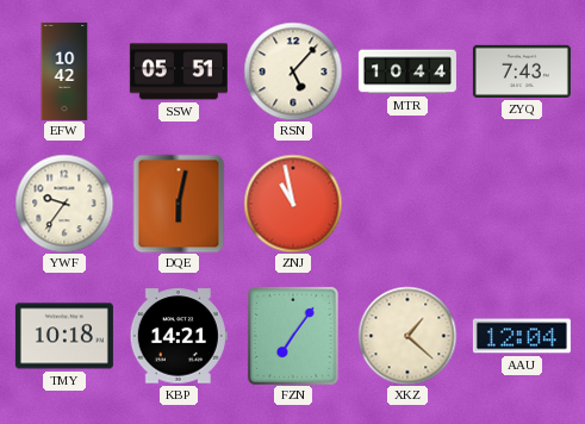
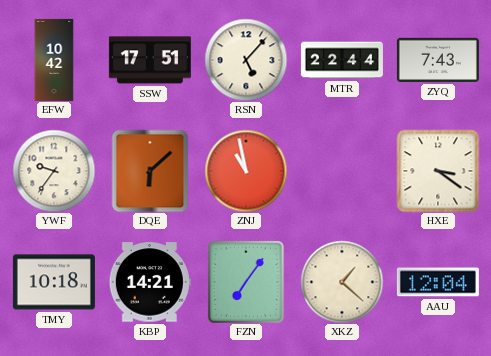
SSW: 05:51 -> 17:51
MTR: 10:44 -> 22:44
DQE: 6:02 -> 6:08
HXE: none -> 3:21
